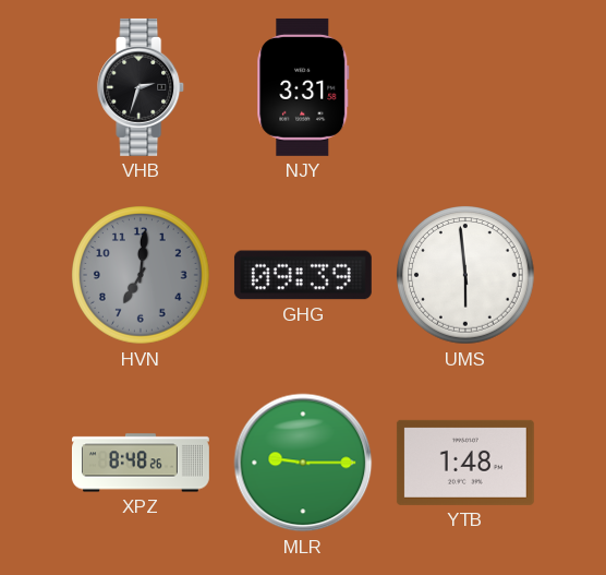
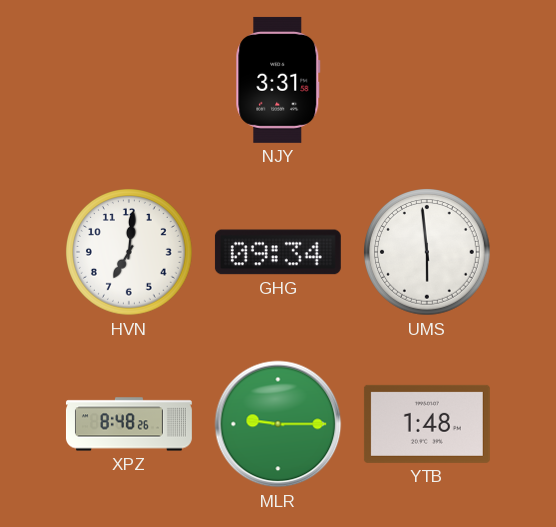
VHB: 2:33 -> none
HVN dial: grey -> white
GHG: 09:39 -> 09:34
